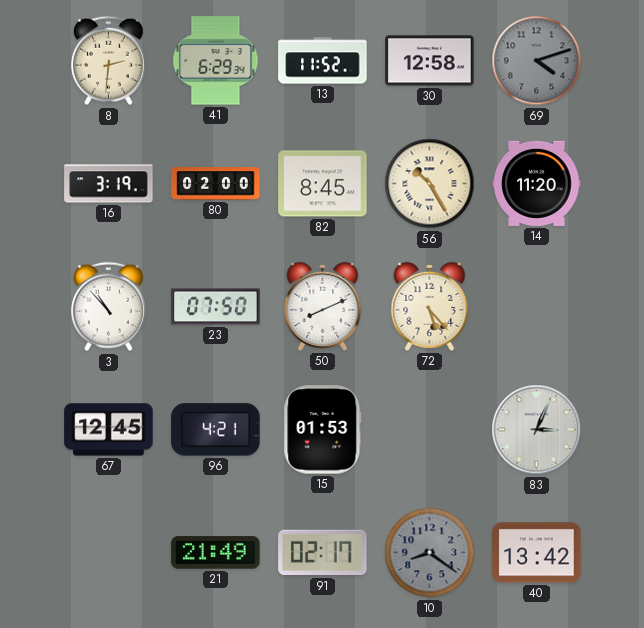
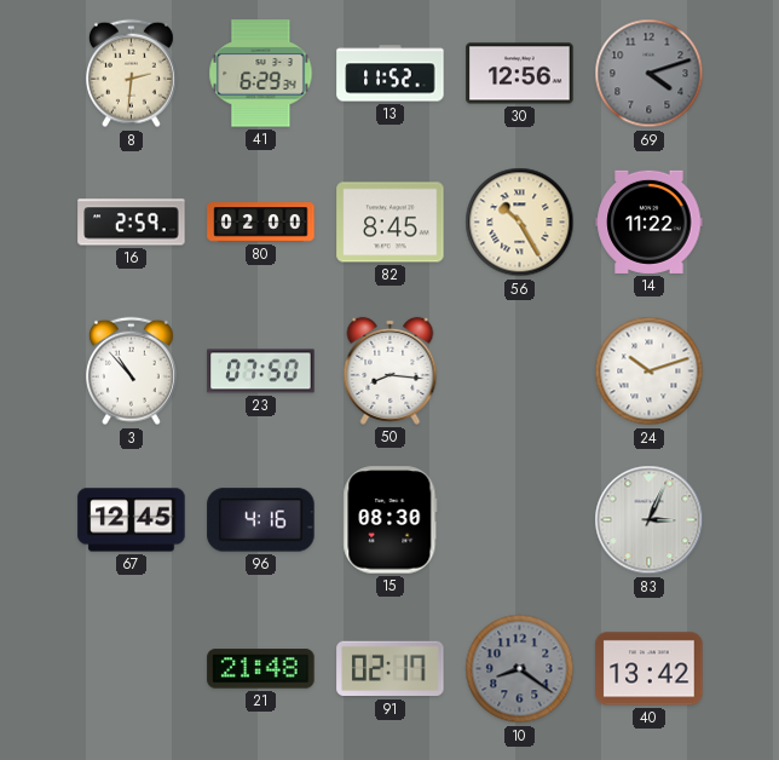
30: 12:58 -> 12:56
16: 3:19 -> 2:59
14: 11:20 -> 11:22
50: 8:11 -> 8:16
72: 5:23 -> none
24: none -> 10:12
96: 4:21 -> 4:16
15: 01:53 -> 08:30
21: 21:49 -> 21:48
